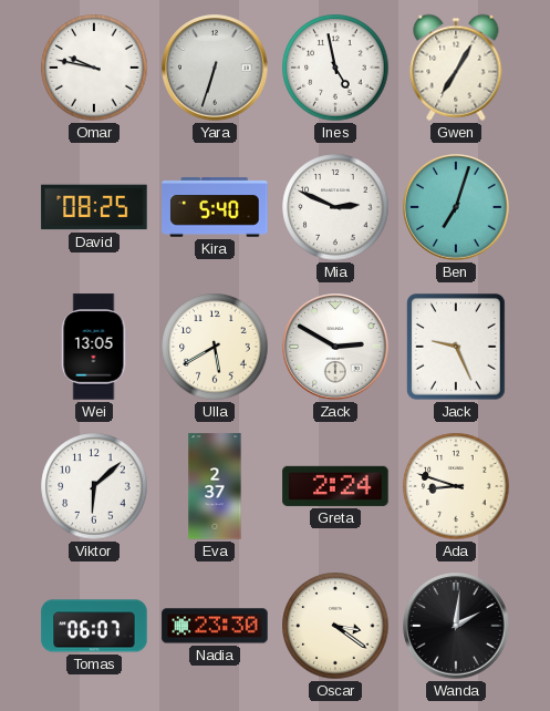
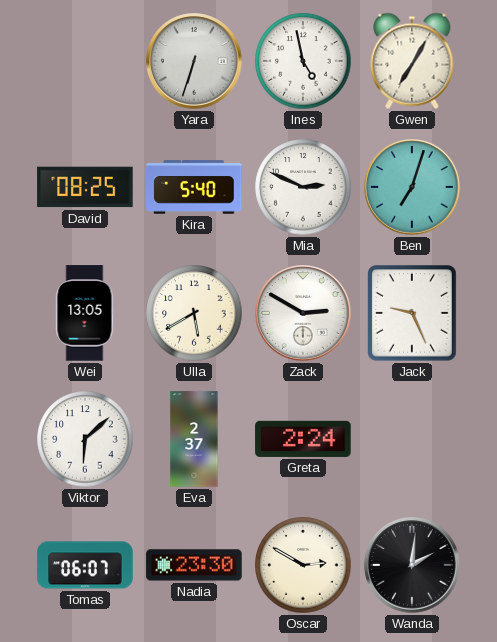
Omar: 9:47 -> none
Ada: 8:48 -> none
Oscar: 3:21 -> 2:50
